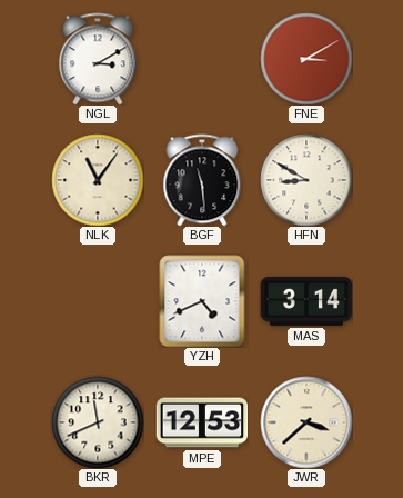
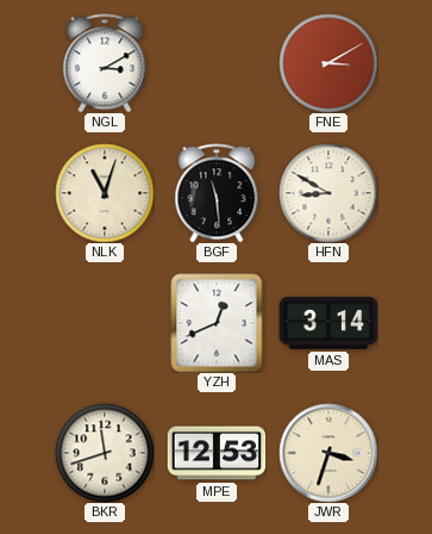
NLK: 11:06 -> 11:03
YZH: 4:41 -> 12:41
BKR: 11:41 -> 11:42
JWR: 3:38 -> 3:33
